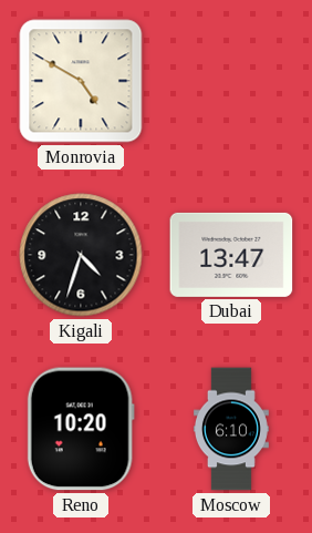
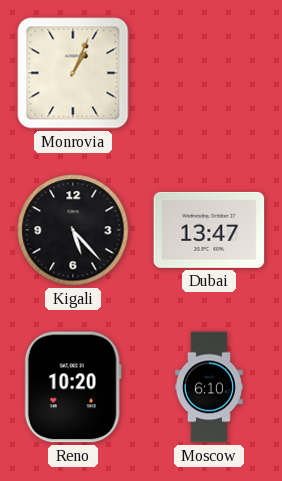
Monrovia: 4:50 -> 1:04
Kigali: 4:33 -> 5:23
